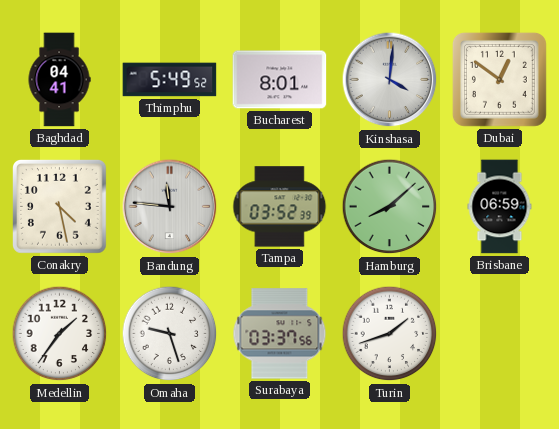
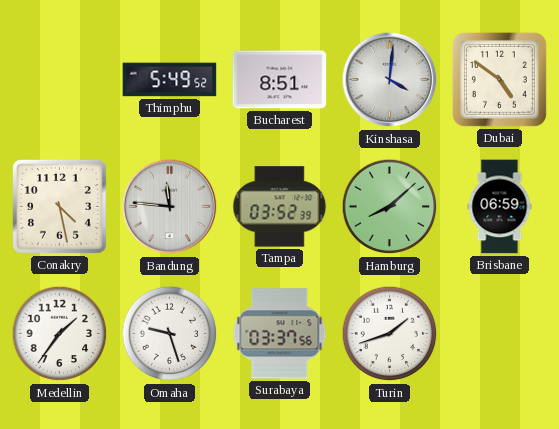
Baghdad: 04:41 -> none
Bucharest: 8:01 -> 8:51
Dubai: 12:51 -> 4:51
